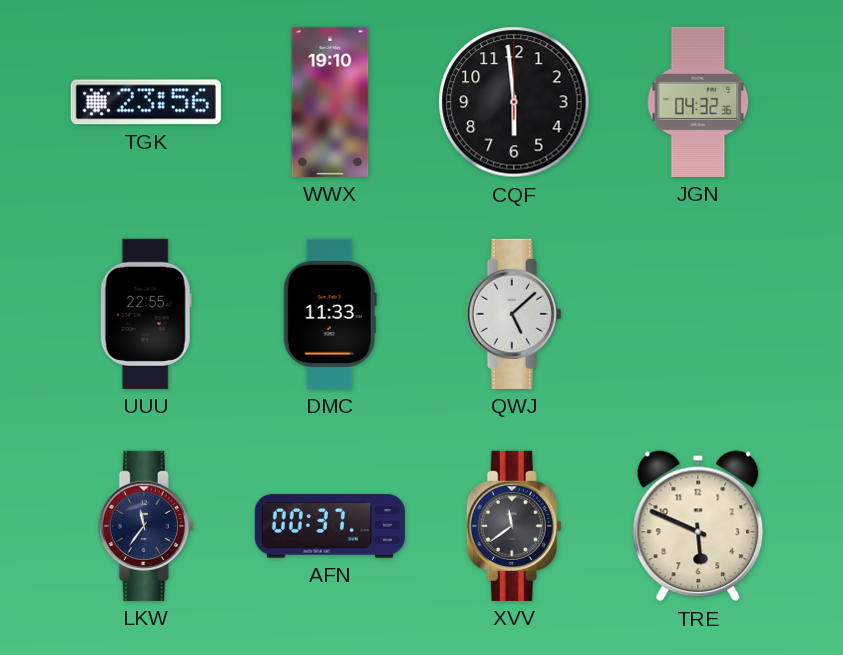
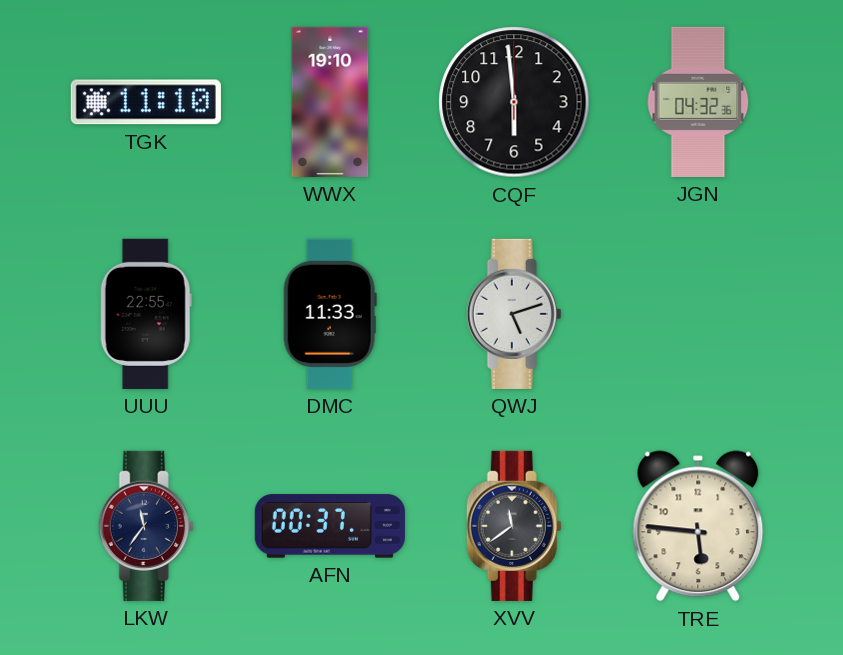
TGK: 23:56 -> 11:10
QWJ: 5:08 -> 5:12
TRE: 5:49 -> 5:46
